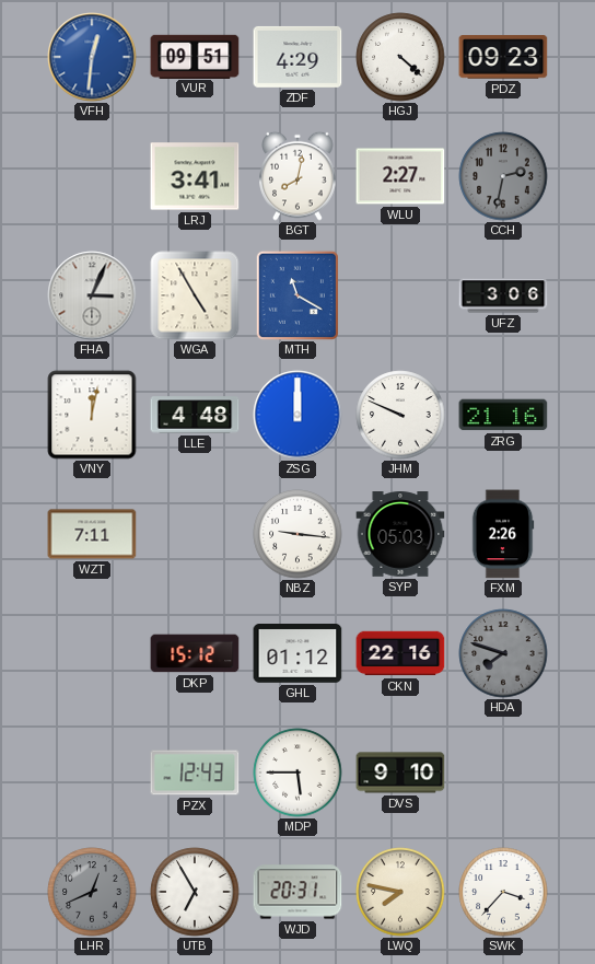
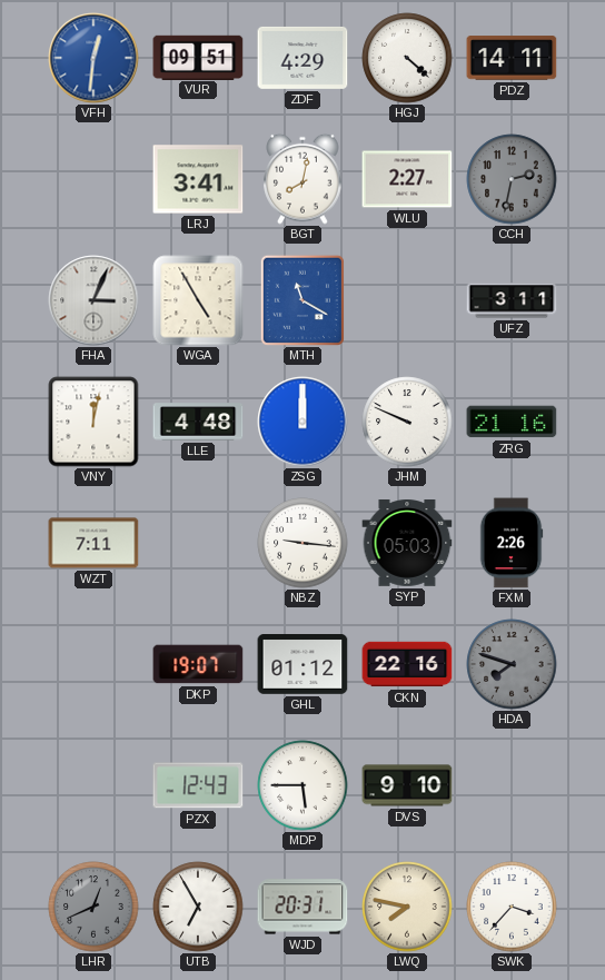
PDZ: 09:23 -> 14:11
UFZ: 3:06 -> 3:11
DKP: 15:12 -> 19:07
